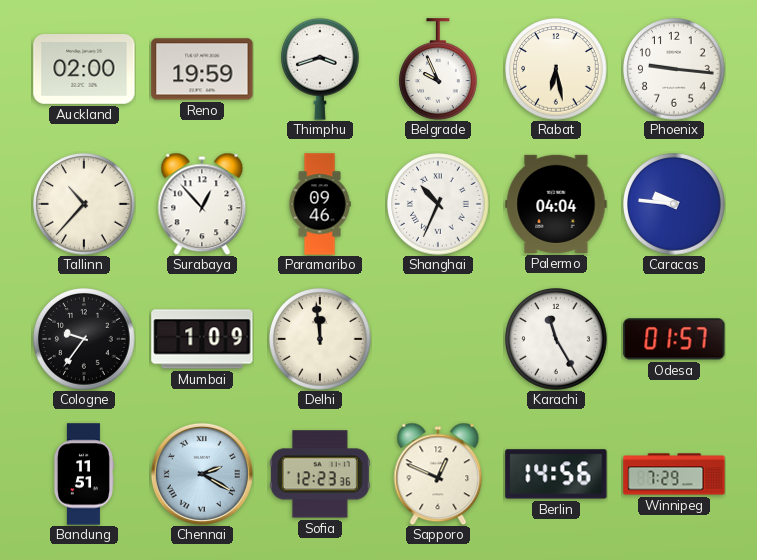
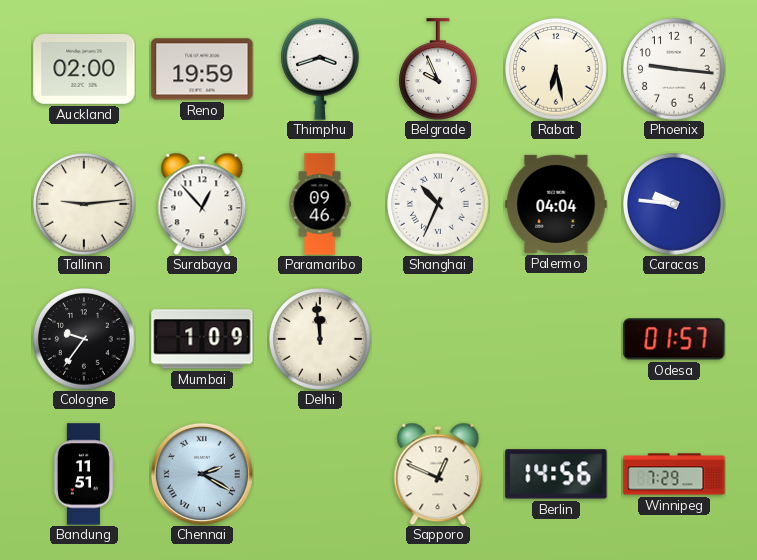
Tallinn: 10:37 -> 9:14
Karachi: 11:25 -> none
Sofia: 12:23 -> none
